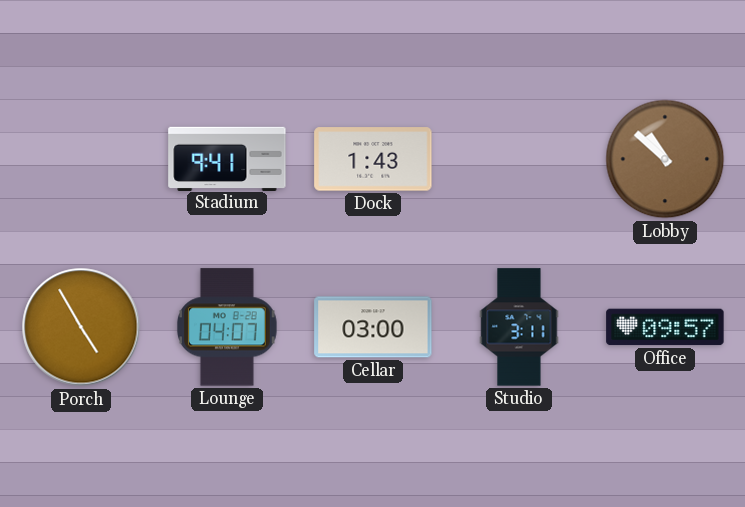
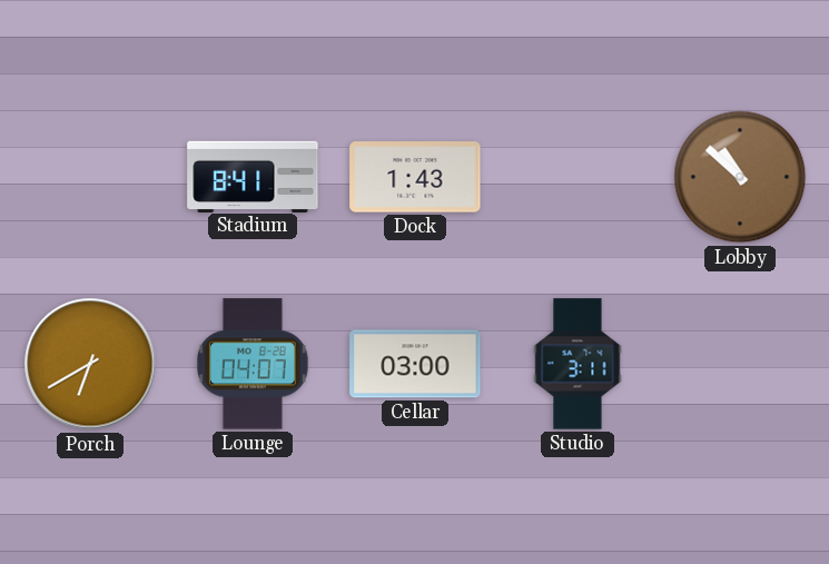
Stadium: 9:41 -> 8:41
Porch: 4:55 -> 6:40
Office: 09:57 -> none
